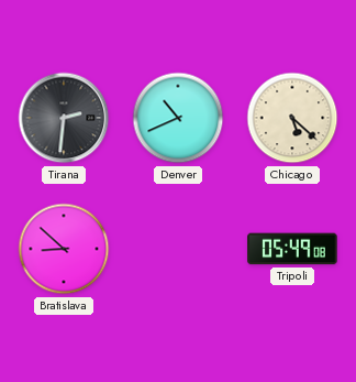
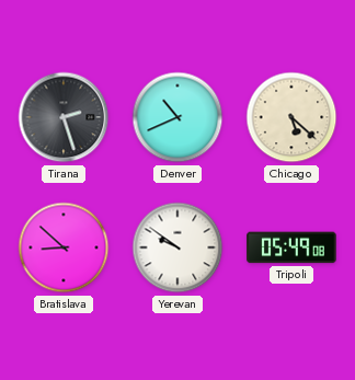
Tirana: 2:31 -> 2:27
Yerevan: none -> 9:51
